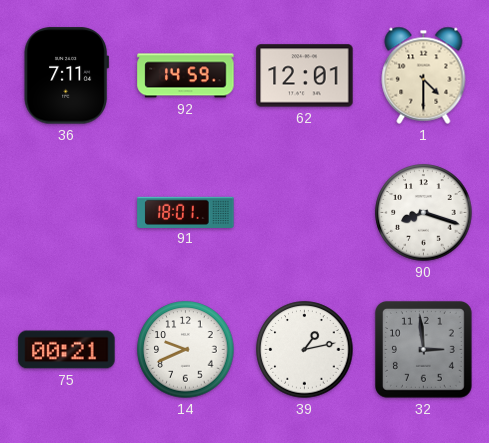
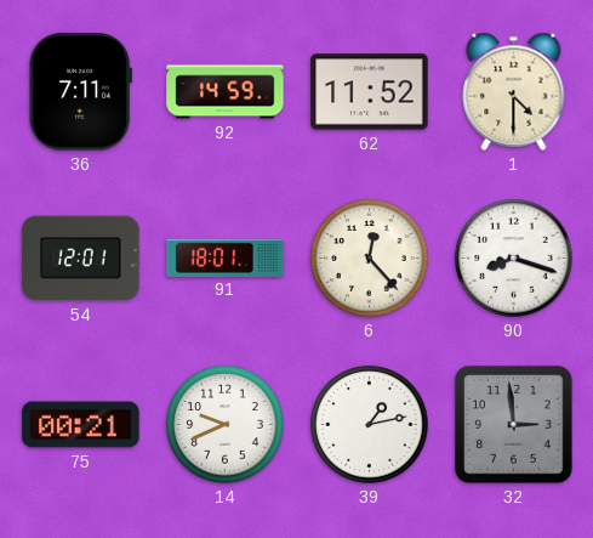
62: 12:01 -> 11:52
54: none -> 12:01
6: none -> 12:23
